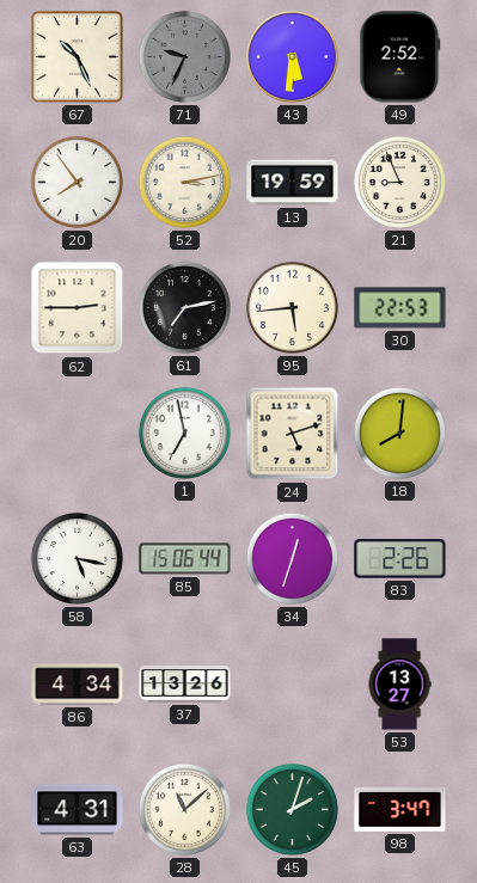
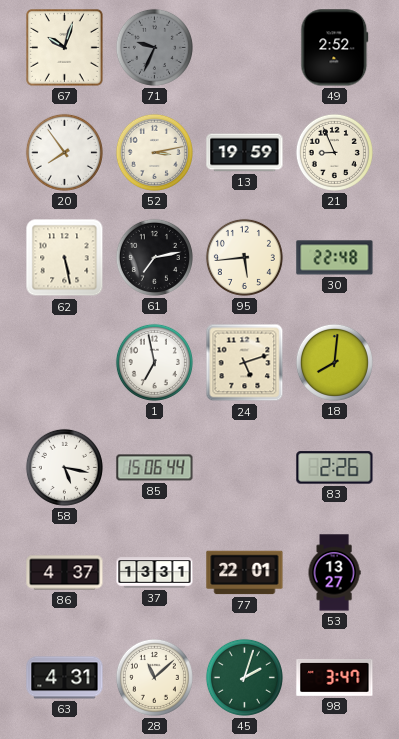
67: 10:26 -> 10:03
43: 5:31 -> none
62: 2:45 -> 5:28
30: 22:53 -> 22:48
34: 12:33 -> none
86: 4:34 -> 4:37
37: 13:26 -> 13:31
77: none -> 22:01
